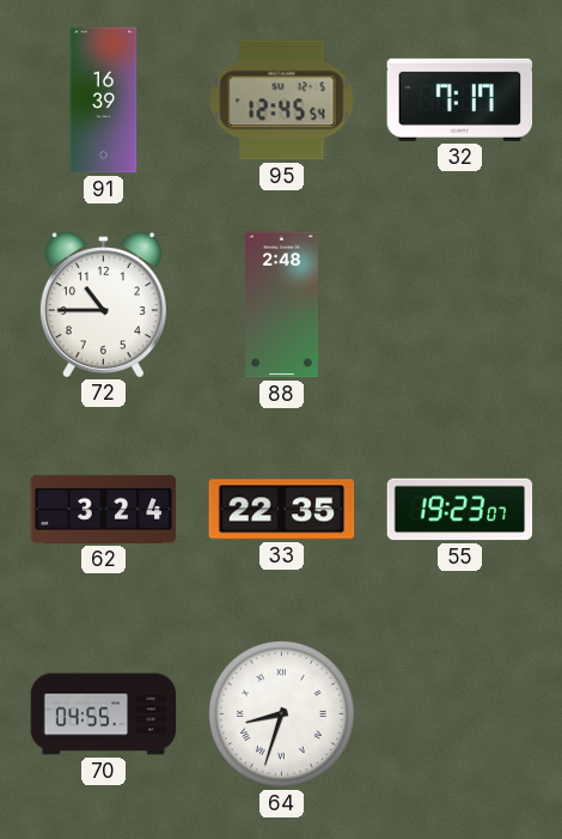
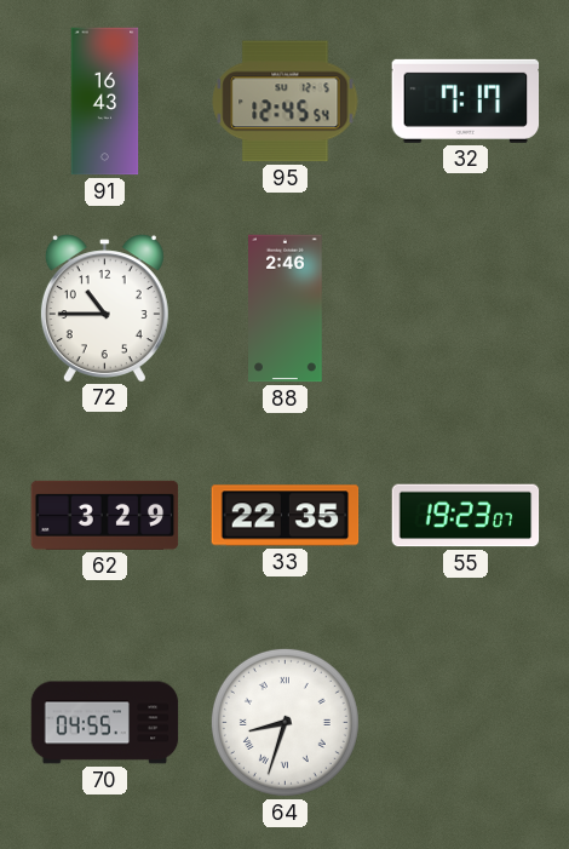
91: 16:39 -> 16:43
88: 2:48 -> 2:46
62: 3:24 -> 3:29
